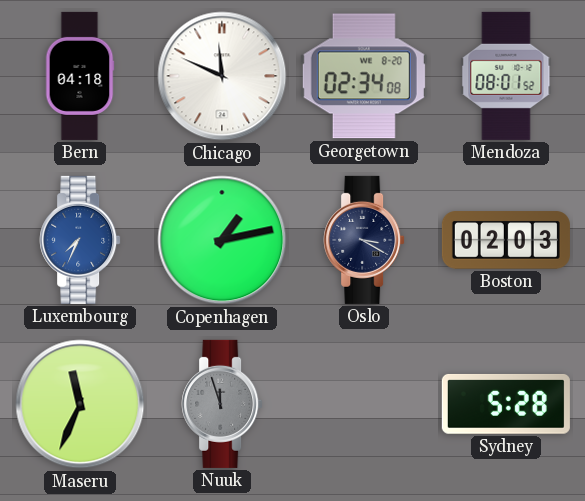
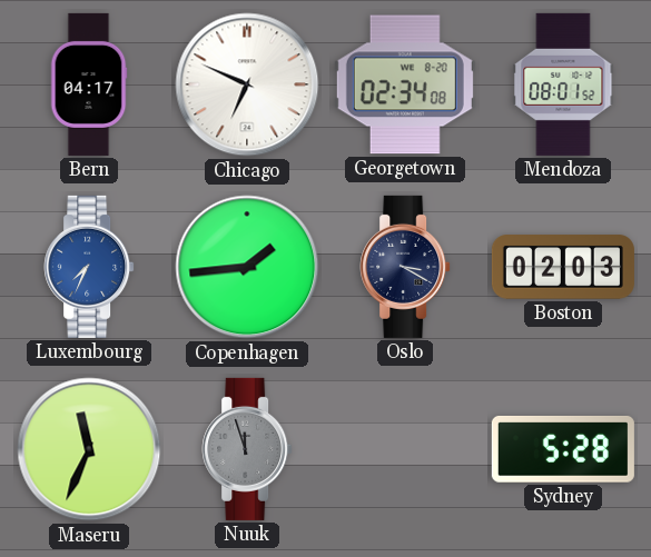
Bern: 04:18 -> 04:17
Chicago: 11:49 -> 6:49
Copenhagen: 1:13 -> 1:44
